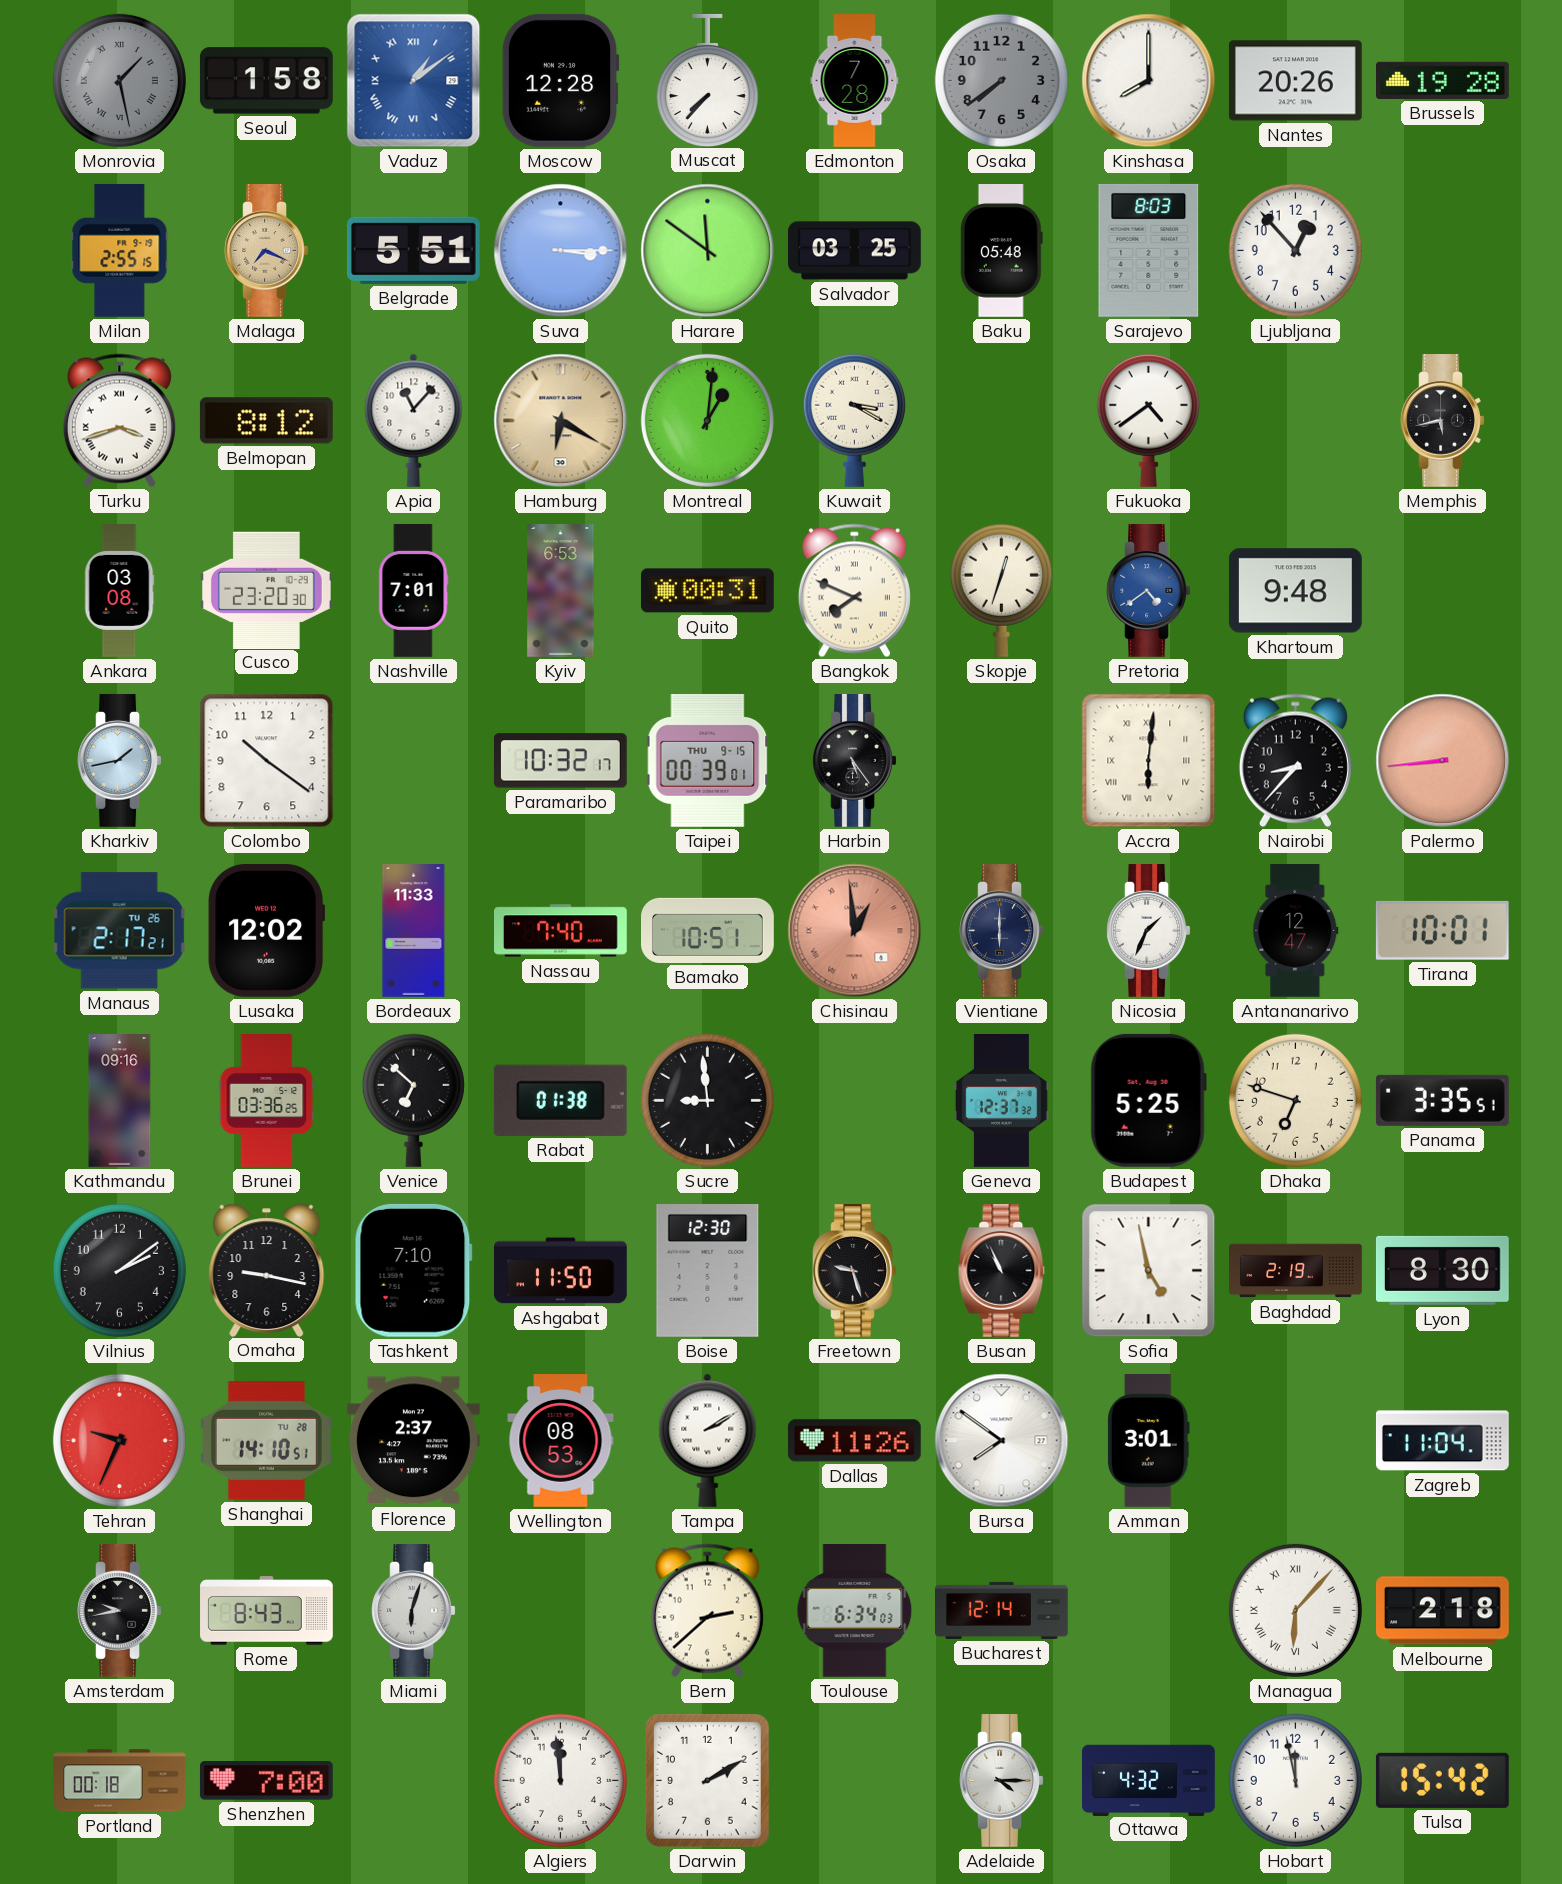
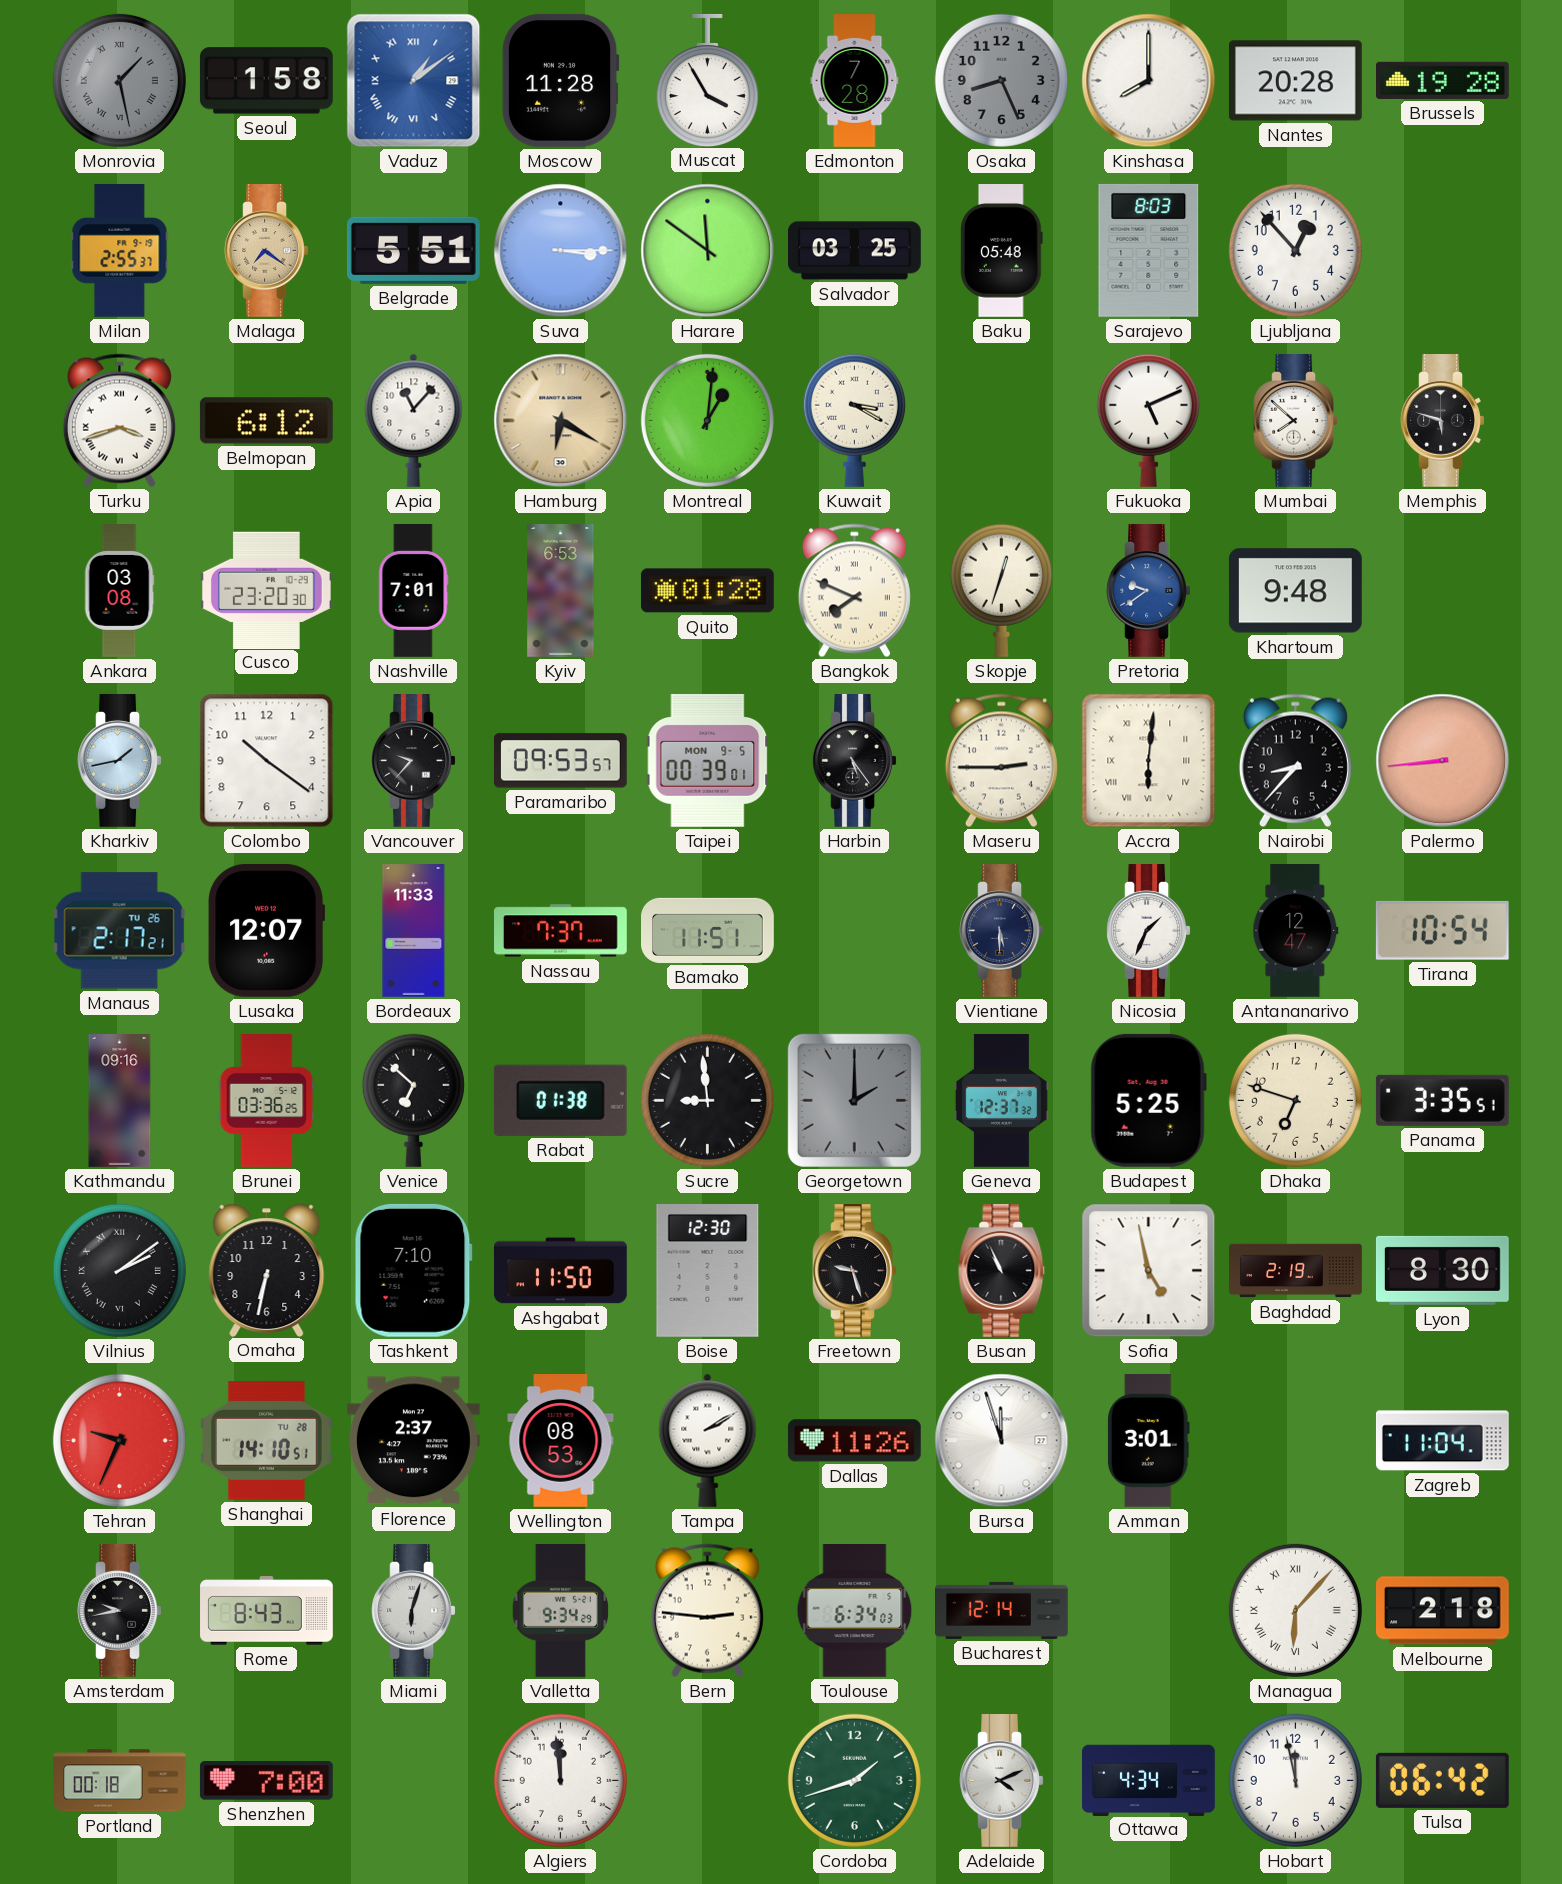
Moscow: 12:28 -> 11:28
Muscat: 7:37 -> 3:55
Osaka: 7:39 -> 8:26
Nantes: 20:26 -> 20:28
Milan: 2:55:15 -> 2:55:37
Malaga: 7:19 -> 7:21
Belmopan: 8:12 -> 6:12
Fukuoka: 4:39 -> 5:11
Mumbai: none -> 7:52
Memphis: 5:43 -> 5:48
Quito: 00:31 -> 01:28
Pretoria: 4:39 -> 9:39
Vancouver: none -> 9:37
Paramaribo: 10:32 -> 09:53
Taipei date: THU 9-15 -> MON 9-5
Maseru: none -> 2:45
Lusaka: 12:02 -> 12:07
Nassau: 7:40 -> 7:37
Bamako: 10:51 -> 11:51
Chisinau: 12:59 -> none
Vientiane: 6:00 -> 5:30
Tirana: 10:01 -> 10:54
Georgetown: none -> 2:00
Vilnius numerals: Arabic -> Roman
Omaha: 9:17 -> 6:32
Bursa: 7:51 -> 11:57
Valletta: none -> 9:34
Bern: 2:38 -> 2:46
Darwin: 2:10 -> none
Cordoba: none -> 1:42
Adelaide: 4:15 -> 4:11
Ottawa: 4:32 -> 4:34
Tulsa: 15:42 -> 06:42
